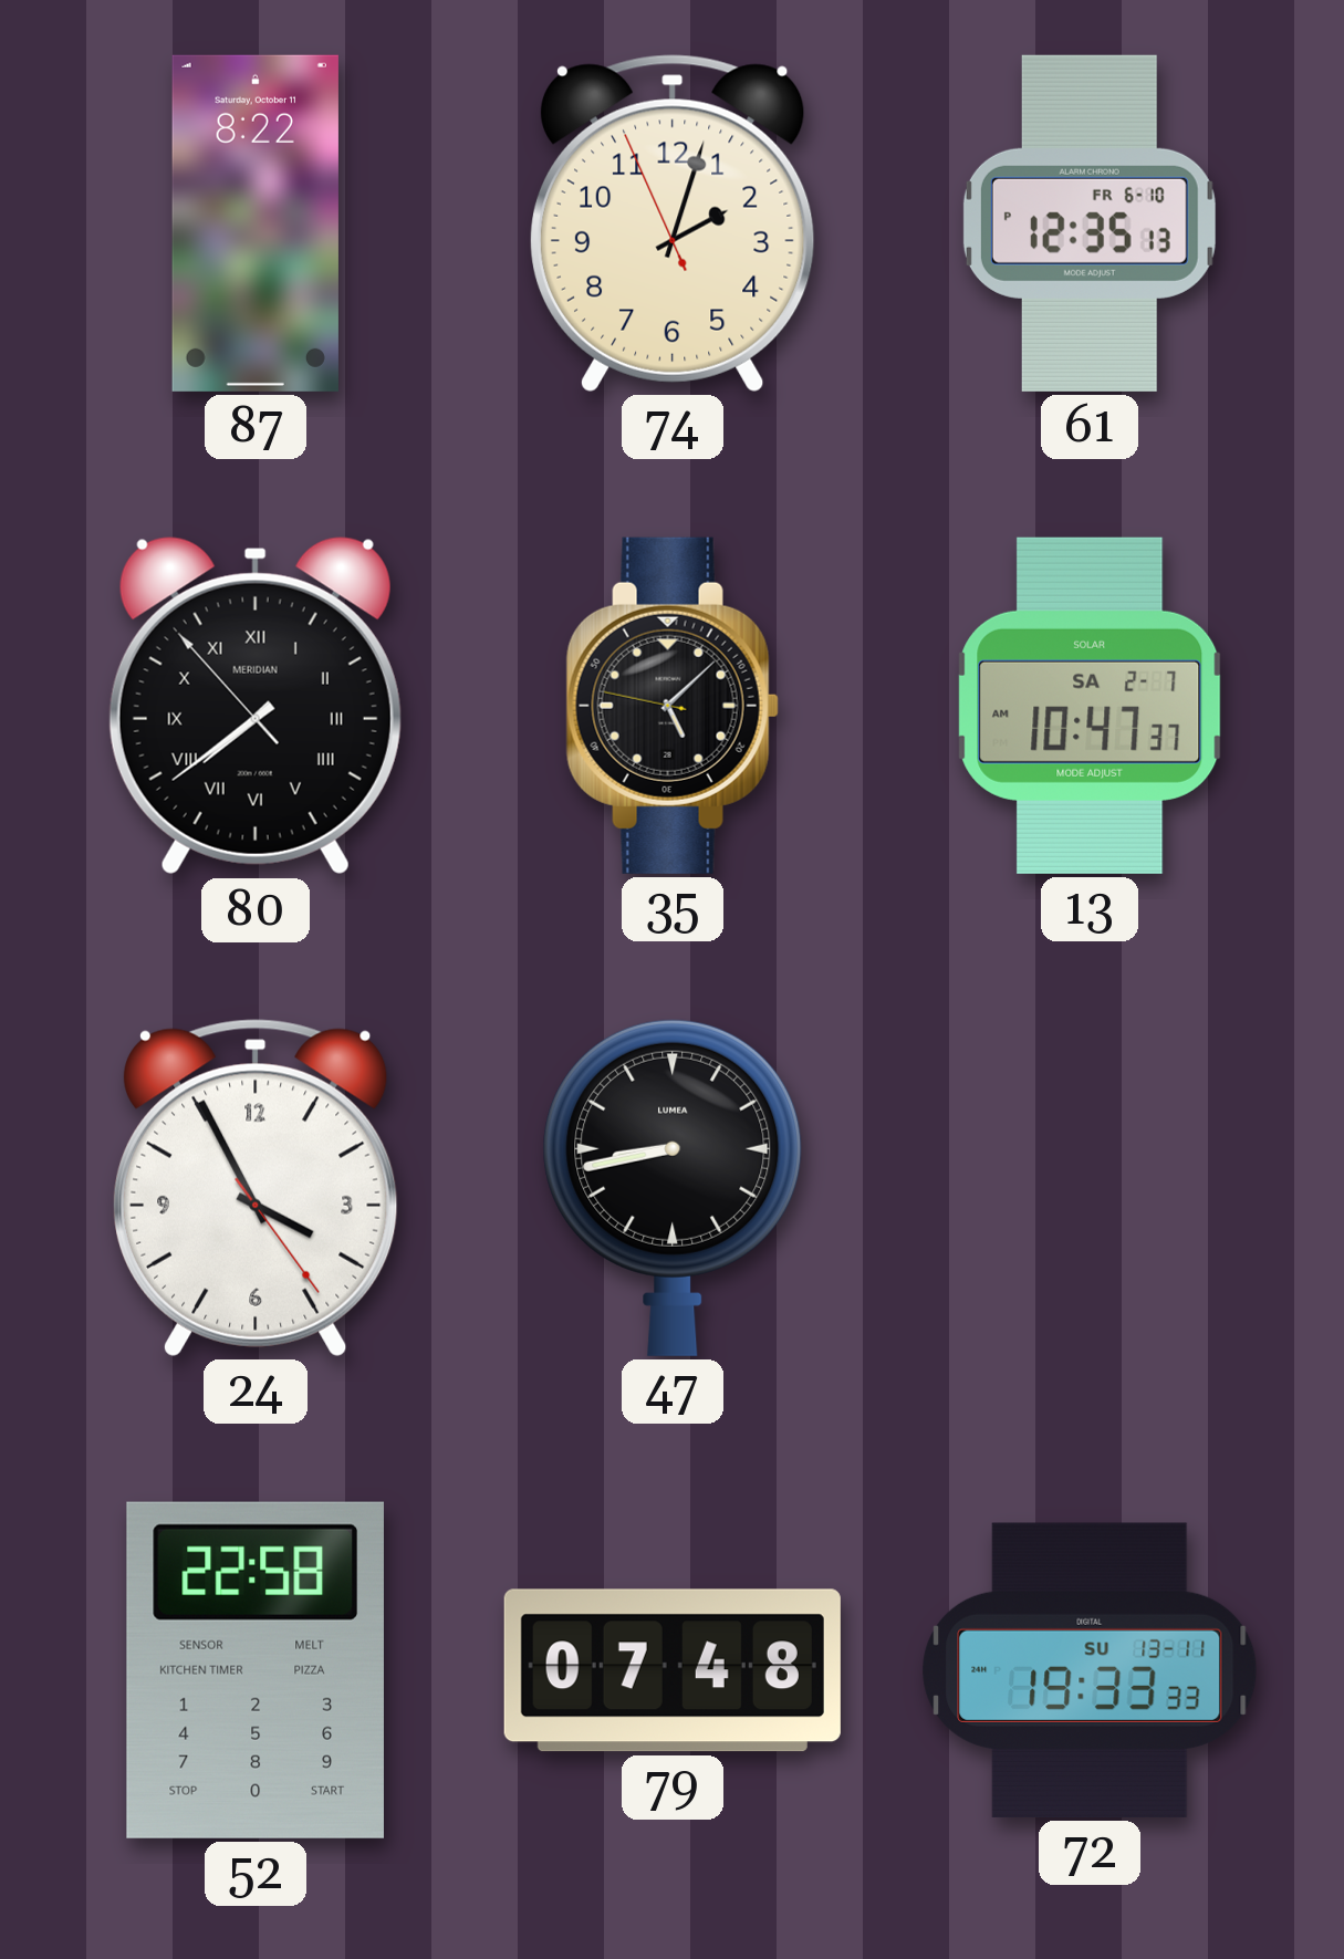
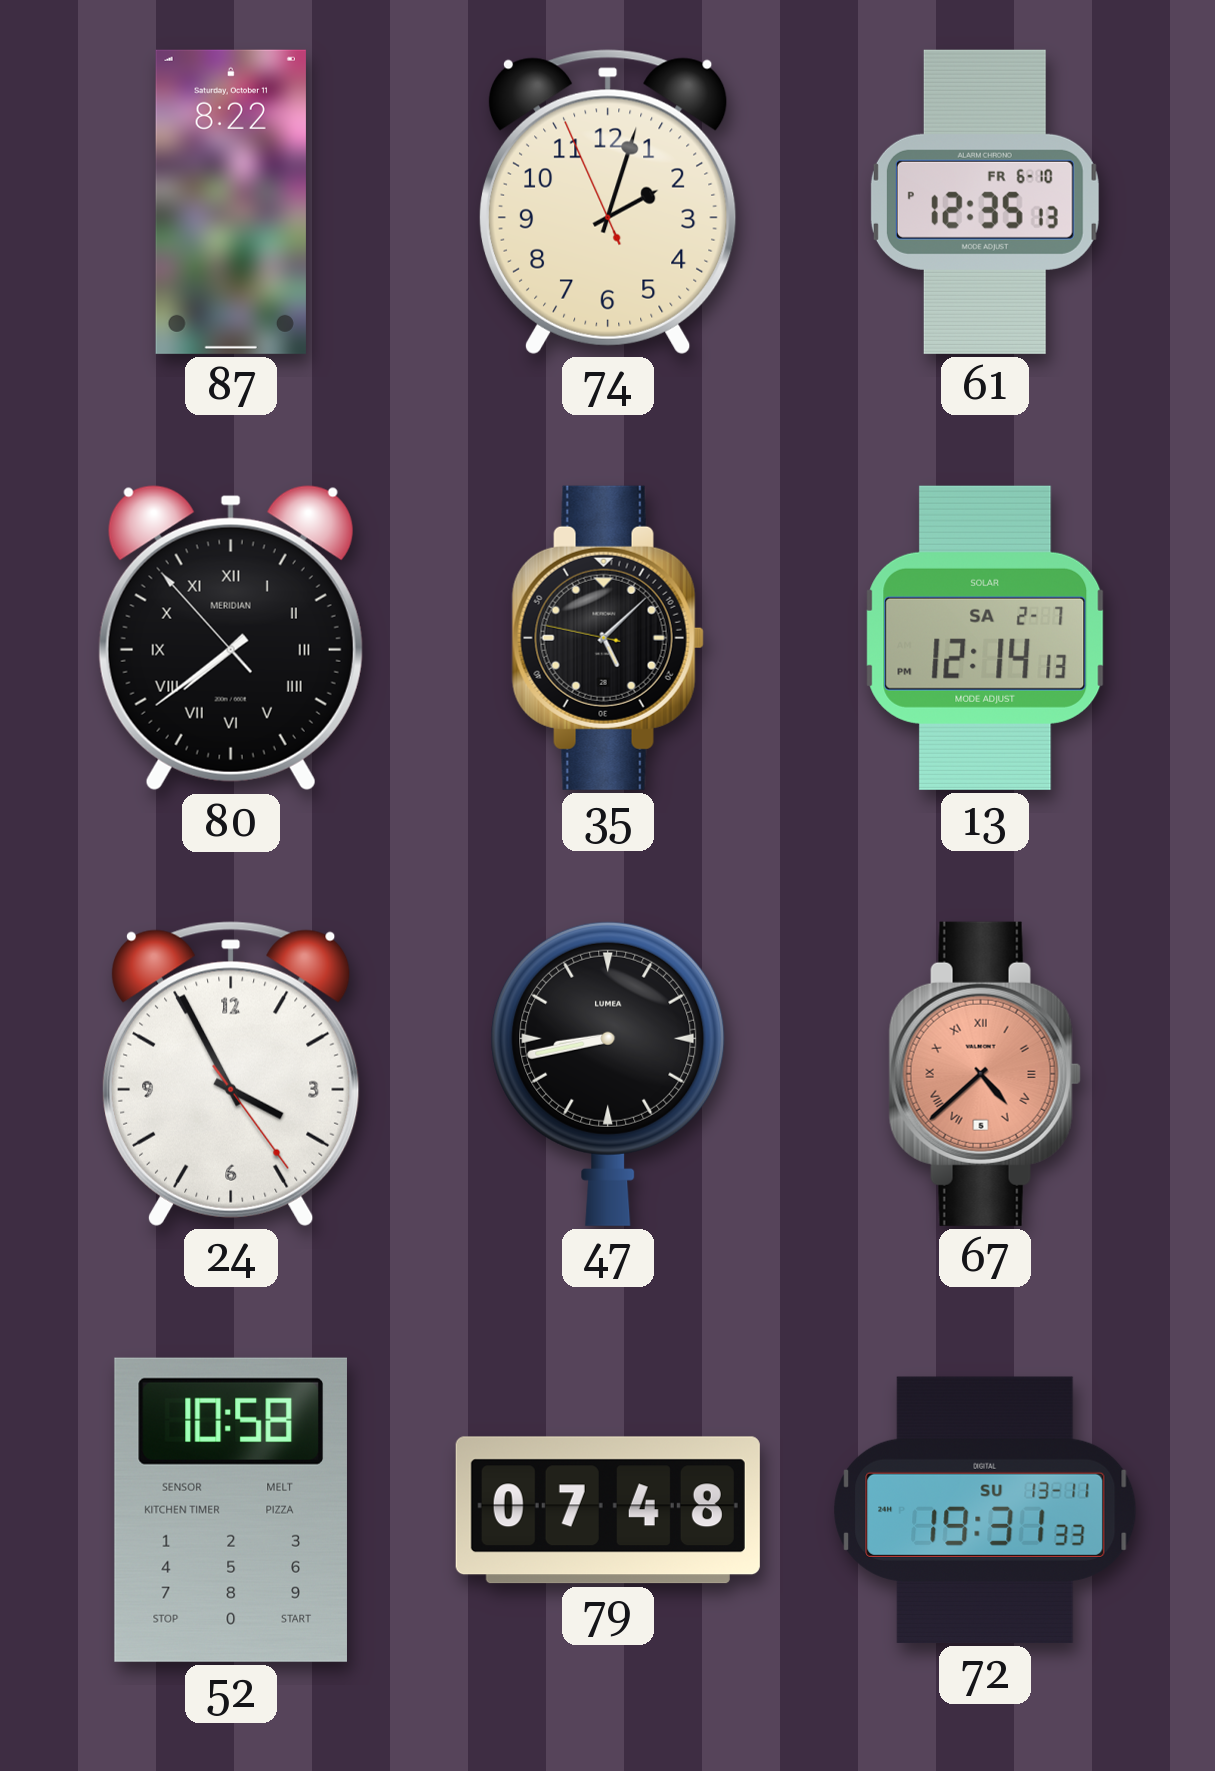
13: 10:47 -> 12:14
67: none -> 4:38
52: 22:58 -> 10:58
72: 19:33 -> 19:31
